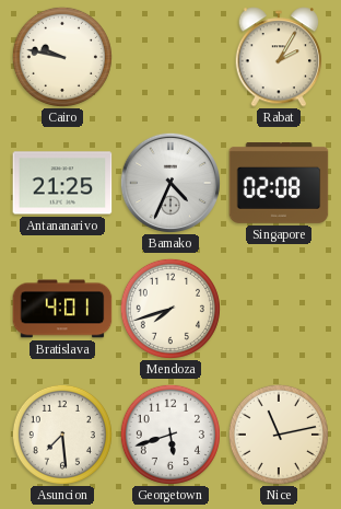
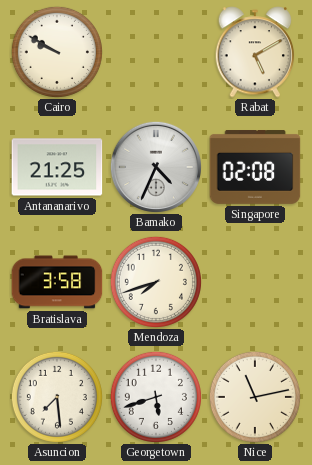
Cairo: 9:47 -> 9:50
Rabat: 2:05 -> 5:10
Bratislava: 4:01 -> 3:58
